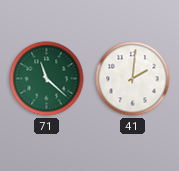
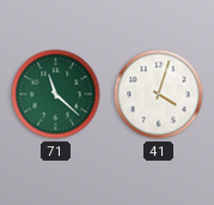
41: 2:01 -> 4:03
